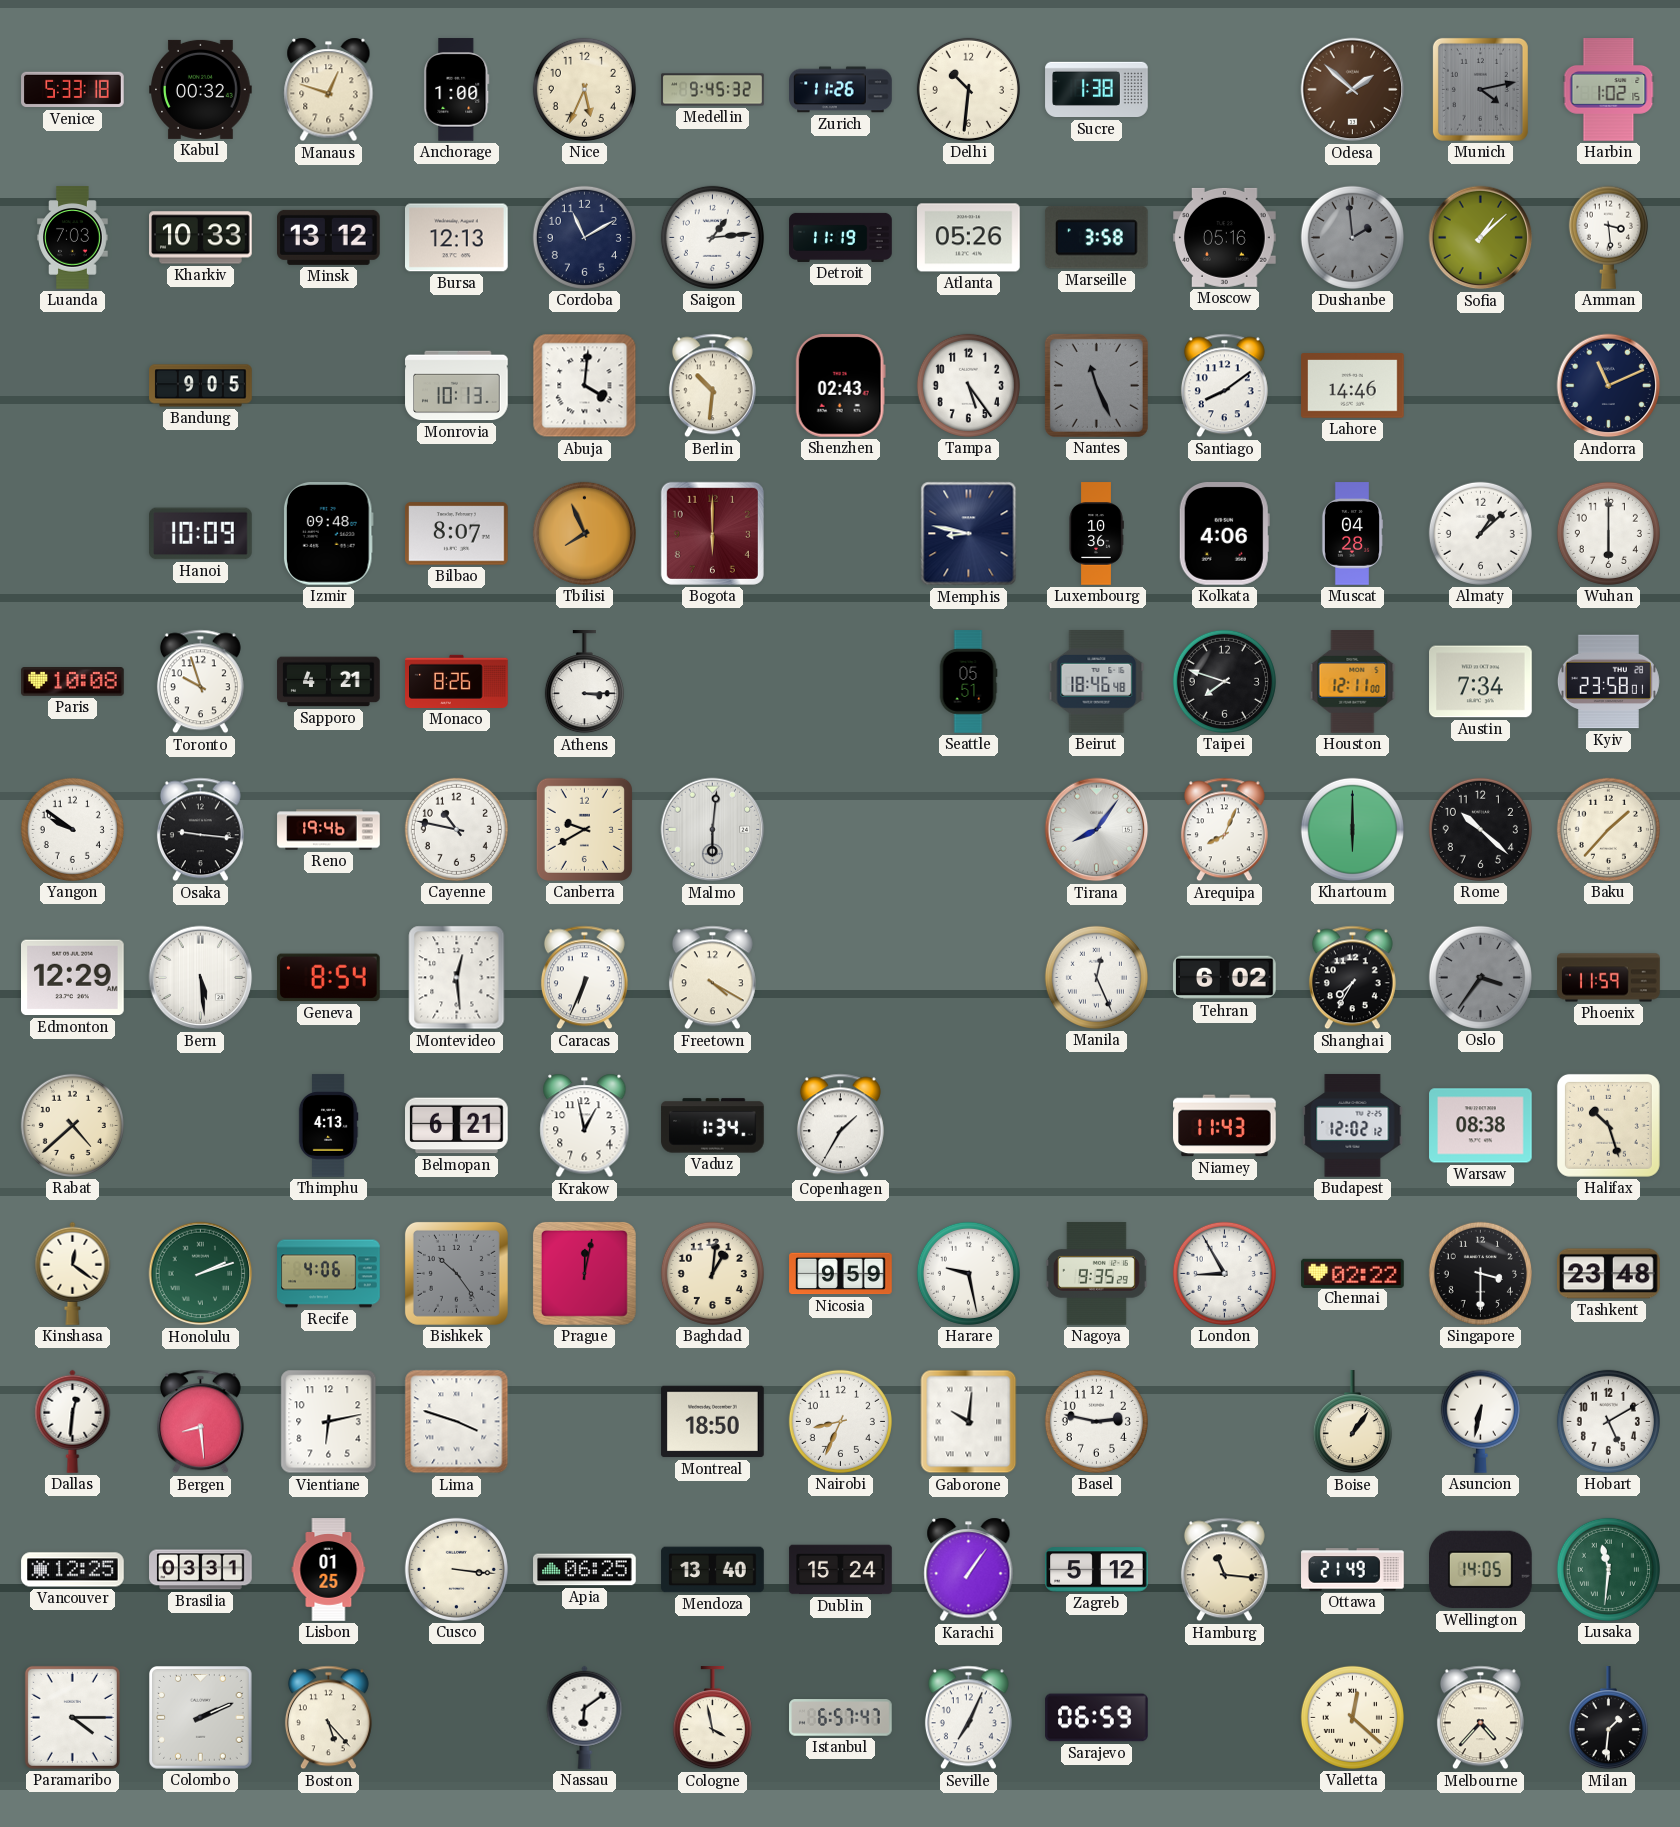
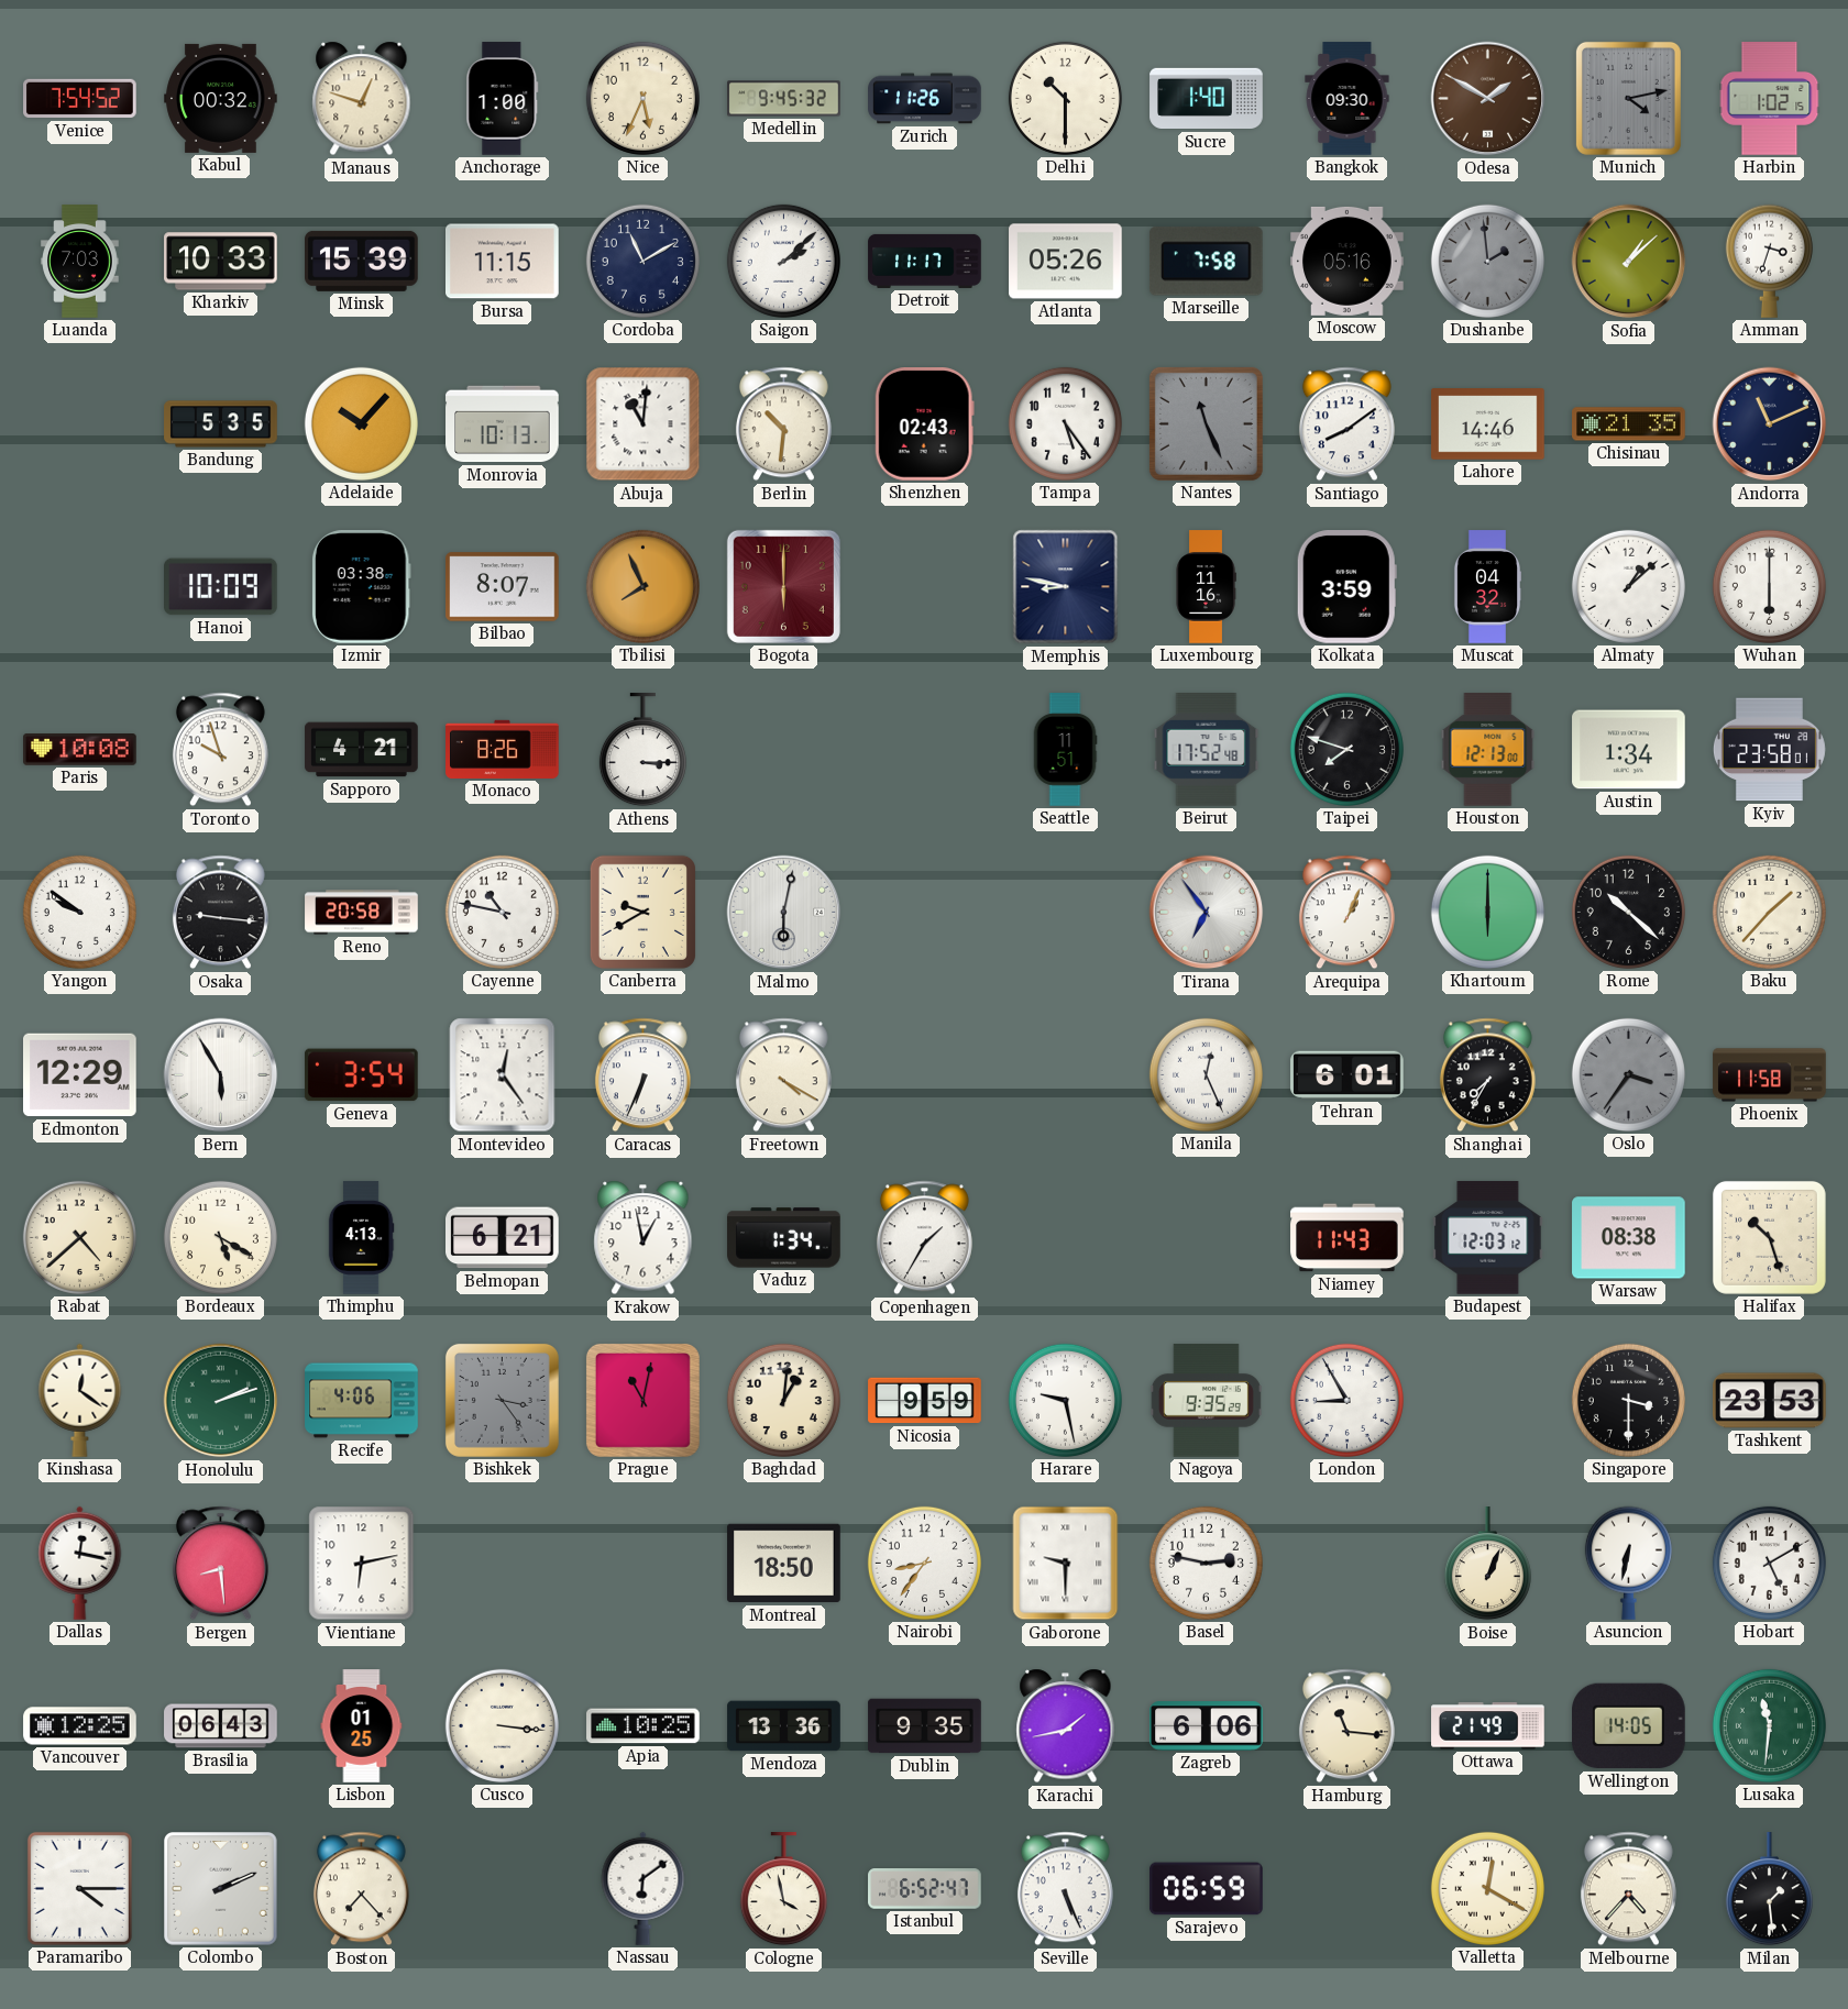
Venice: 5:33 -> 7:54
Delhi: 10:31 -> 10:30
Sucre: 1:38 -> 1:40
Bangkok: none -> 09:30
Odesa: 1:52 -> 1:50
Minsk: 13:12 -> 15:39
Bursa: 12:13 -> 11:15
Saigon: 1:14 -> 2:08
Detroit: 11:19 -> 11:17
Marseille: 3:58 -> 7:58
Amman: 3:29 -> 3:33
Bandung: 9:05 -> 5:35
Adelaide: none -> 10:07
Abuja: 4:01 -> 11:01
Chisinau: none -> 21:35
Izmir: 09:48 -> 03:38
Luxembourg: 10:36 -> 11:16
Kolkata: 4:06 -> 3:59
Muscat: 04:28 -> 04:32
Seattle: 05:51 -> 11:51
Beirut: 18:46 -> 17:52
Houston: 12:11 -> 12:13
Austin: 7:34 -> 1:34
Reno: 19:46 -> 20:58
Malmo: 6:01 -> 6:02
Tirana: 8:06 -> 6:54
Arequipa: 8:04 -> 1:04
Bern: 5:29 -> 5:55
Geneva: 8:54 -> 3:54
Montevideo: 12:29 -> 12:24
Tehran: 6:02 -> 6:01
Phoenix: 11:59 -> 11:58
Bordeaux: none -> 5:20
Budapest: 12:02 -> 12:03
Bishkek: 10:24 -> 3:24
Prague: 12:02 -> 11:02
Chennai: 02:22 -> none
Tashkent: 23:48 -> 23:53
Dallas: 12:31 -> 12:17
Lima: 3:48 -> none
Nairobi: 8:34 -> 8:36
Gaborone: 10:01 -> 9:30
Boise: 1:06 -> 1:04
Brasilia: 03:31 -> 06:43
Apia: 06:25 -> 10:25
Mendoza: 13:40 -> 13:36
Dublin: 15:24 -> 9:35
Karachi: 1:06 -> 1:43
Zagreb: 5:12 -> 6:06
Boston: 5:23 -> 7:23
Istanbul: 6:57 -> 6:52
Seville: 7:04 -> 5:26
Valletta: 12:22 -> 12:20
Milan: 1:31 -> 1:29
